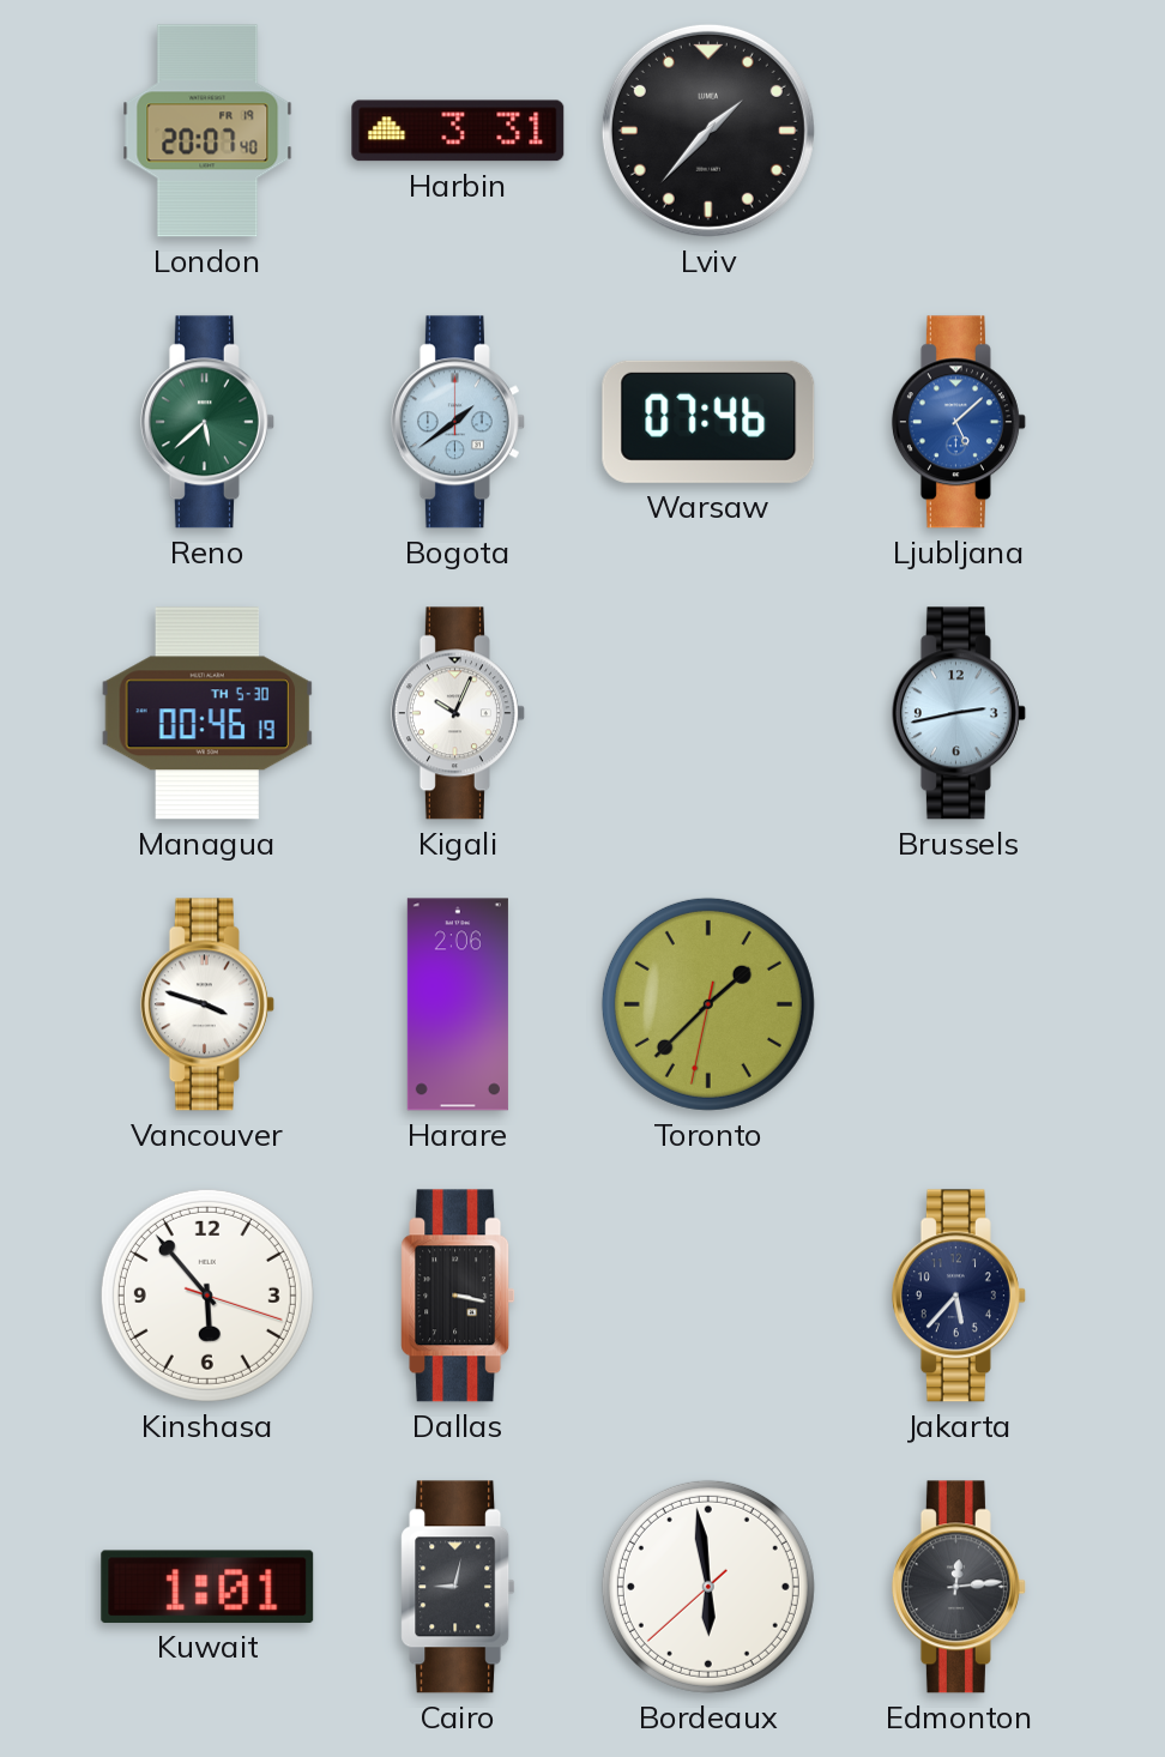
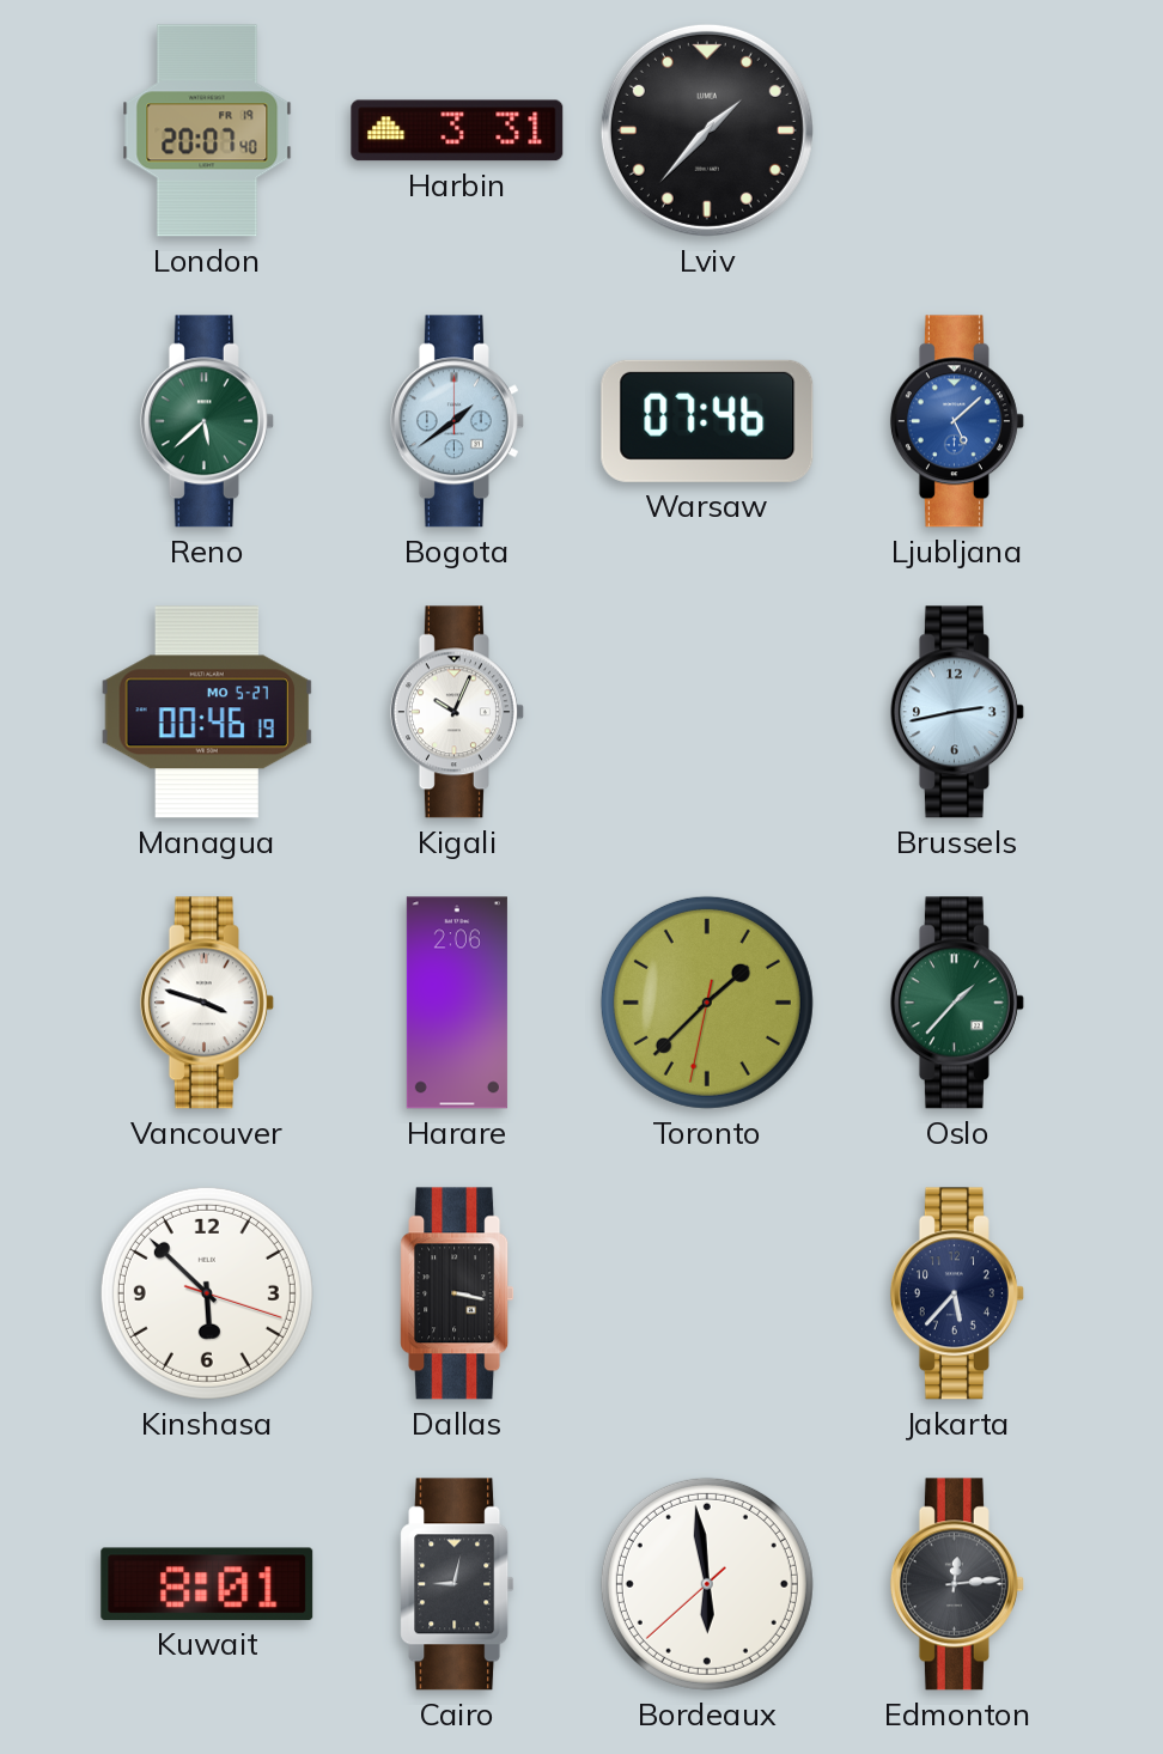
Managua date: TH 5-30 -> MO 5-27
Oslo: none -> 1:37
Kinshasa: 5:53 -> 5:52
Kuwait: 1:01 -> 8:01
